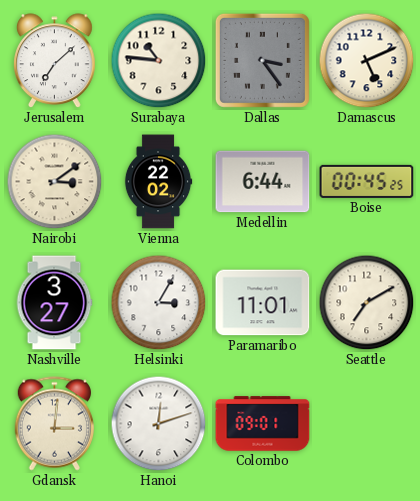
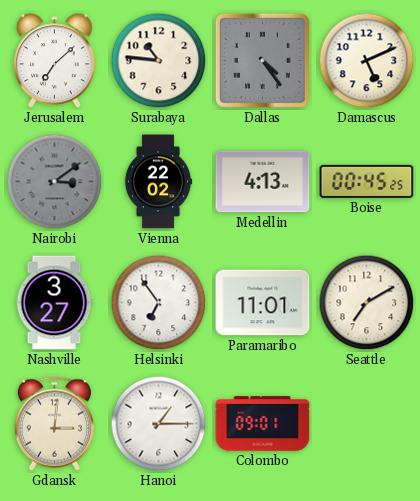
Dallas: 3:24 -> 4:24
Nairobi dial: cream -> grey
Medellin: 6:44 -> 4:13
Helsinki: 3:05 -> 6:54
Hanoi: 12:12 -> 1:15
